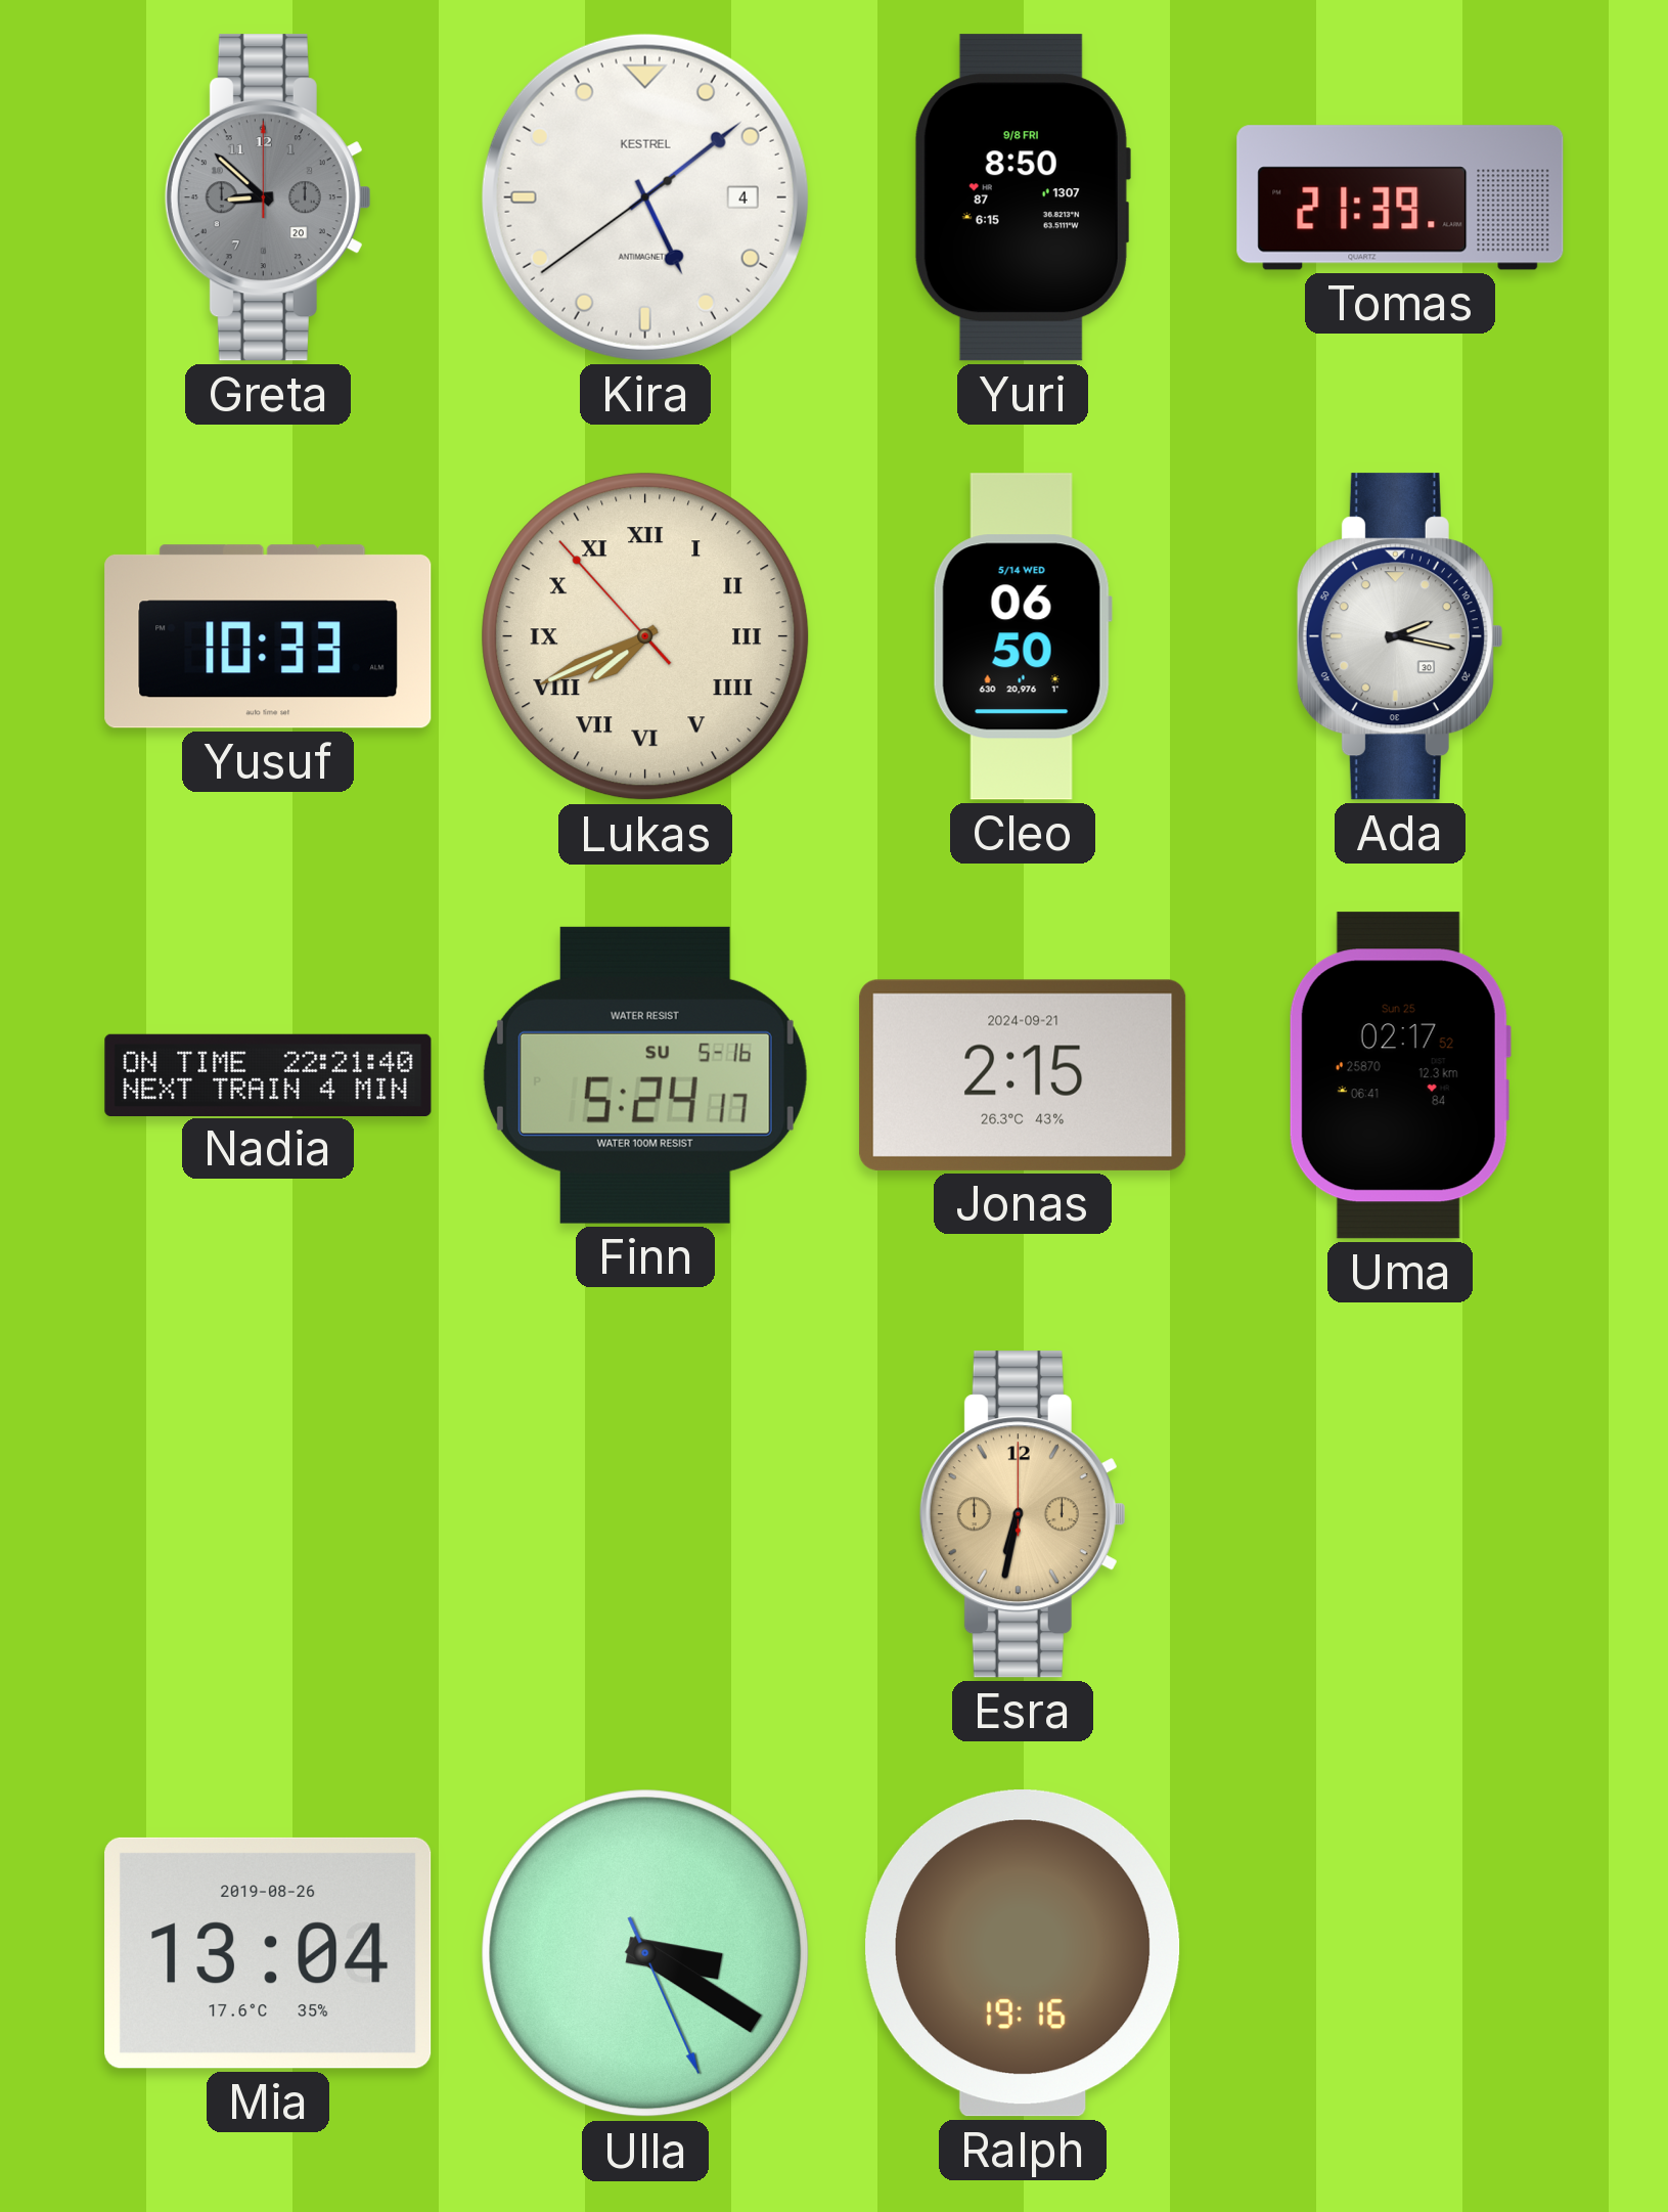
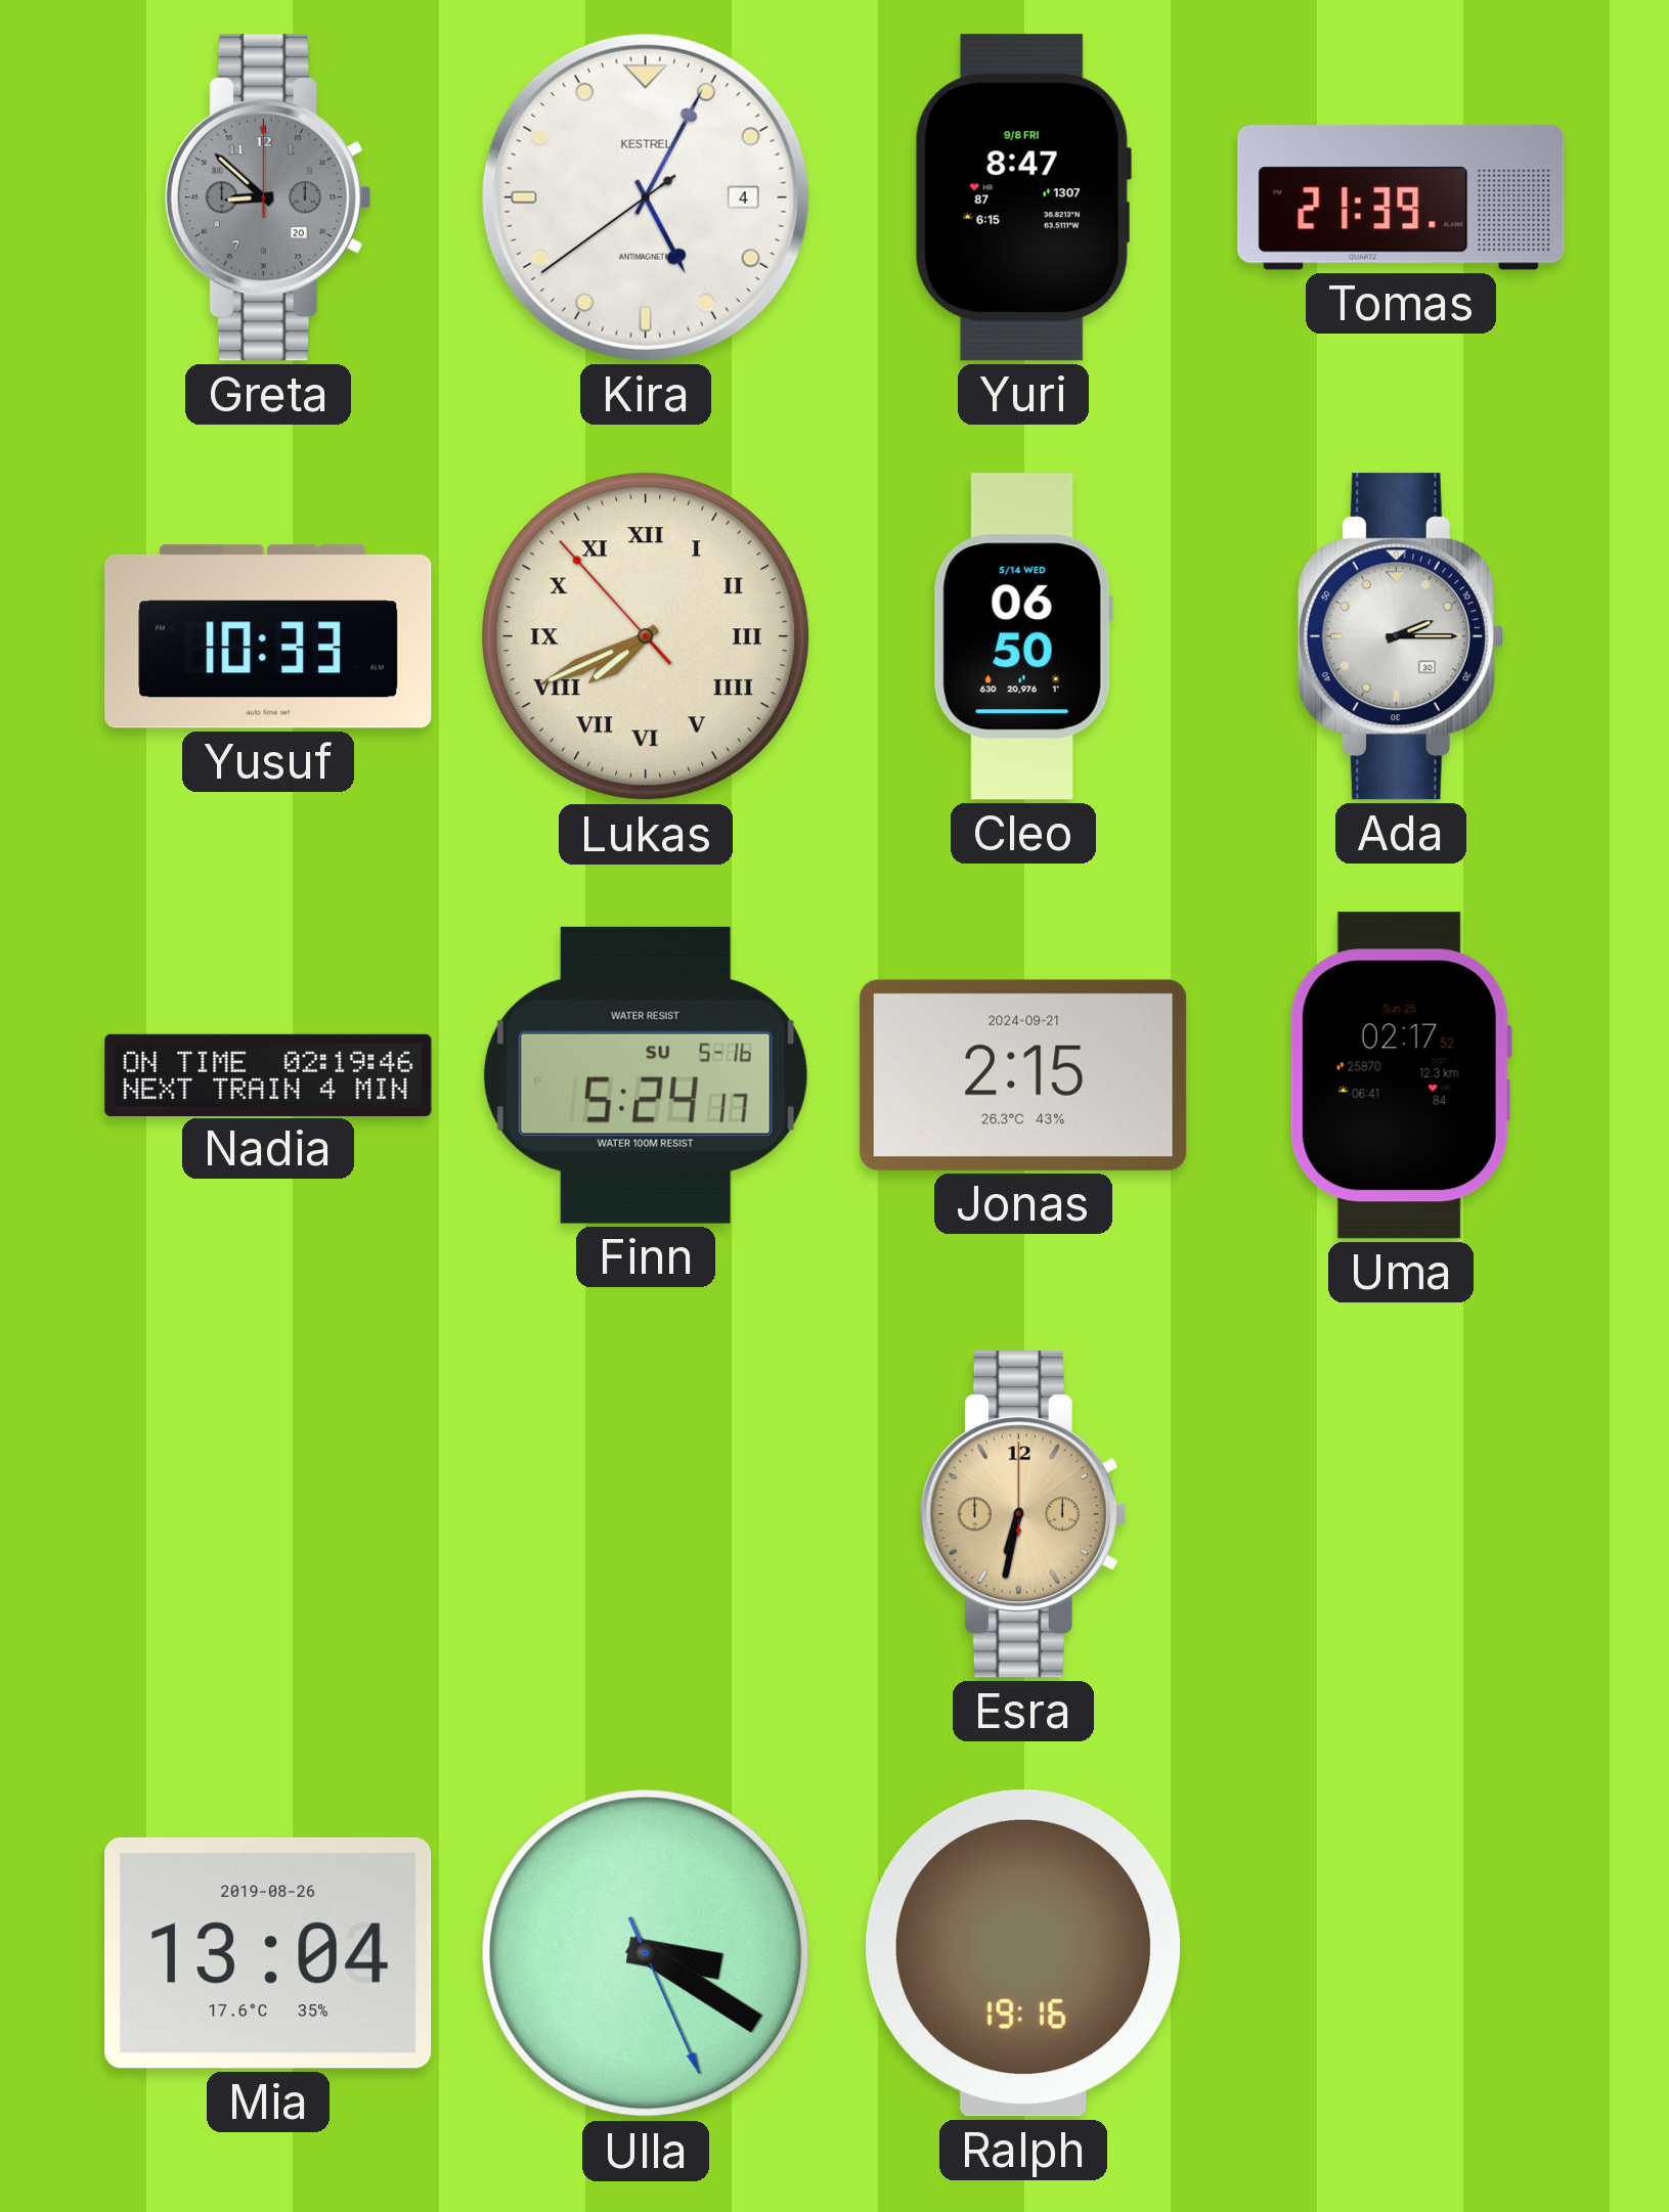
Kira: 5:08 -> 5:04
Yuri: 8:50 -> 8:47
Ada: 2:17 -> 2:15
Nadia: 22:21 -> 02:19
